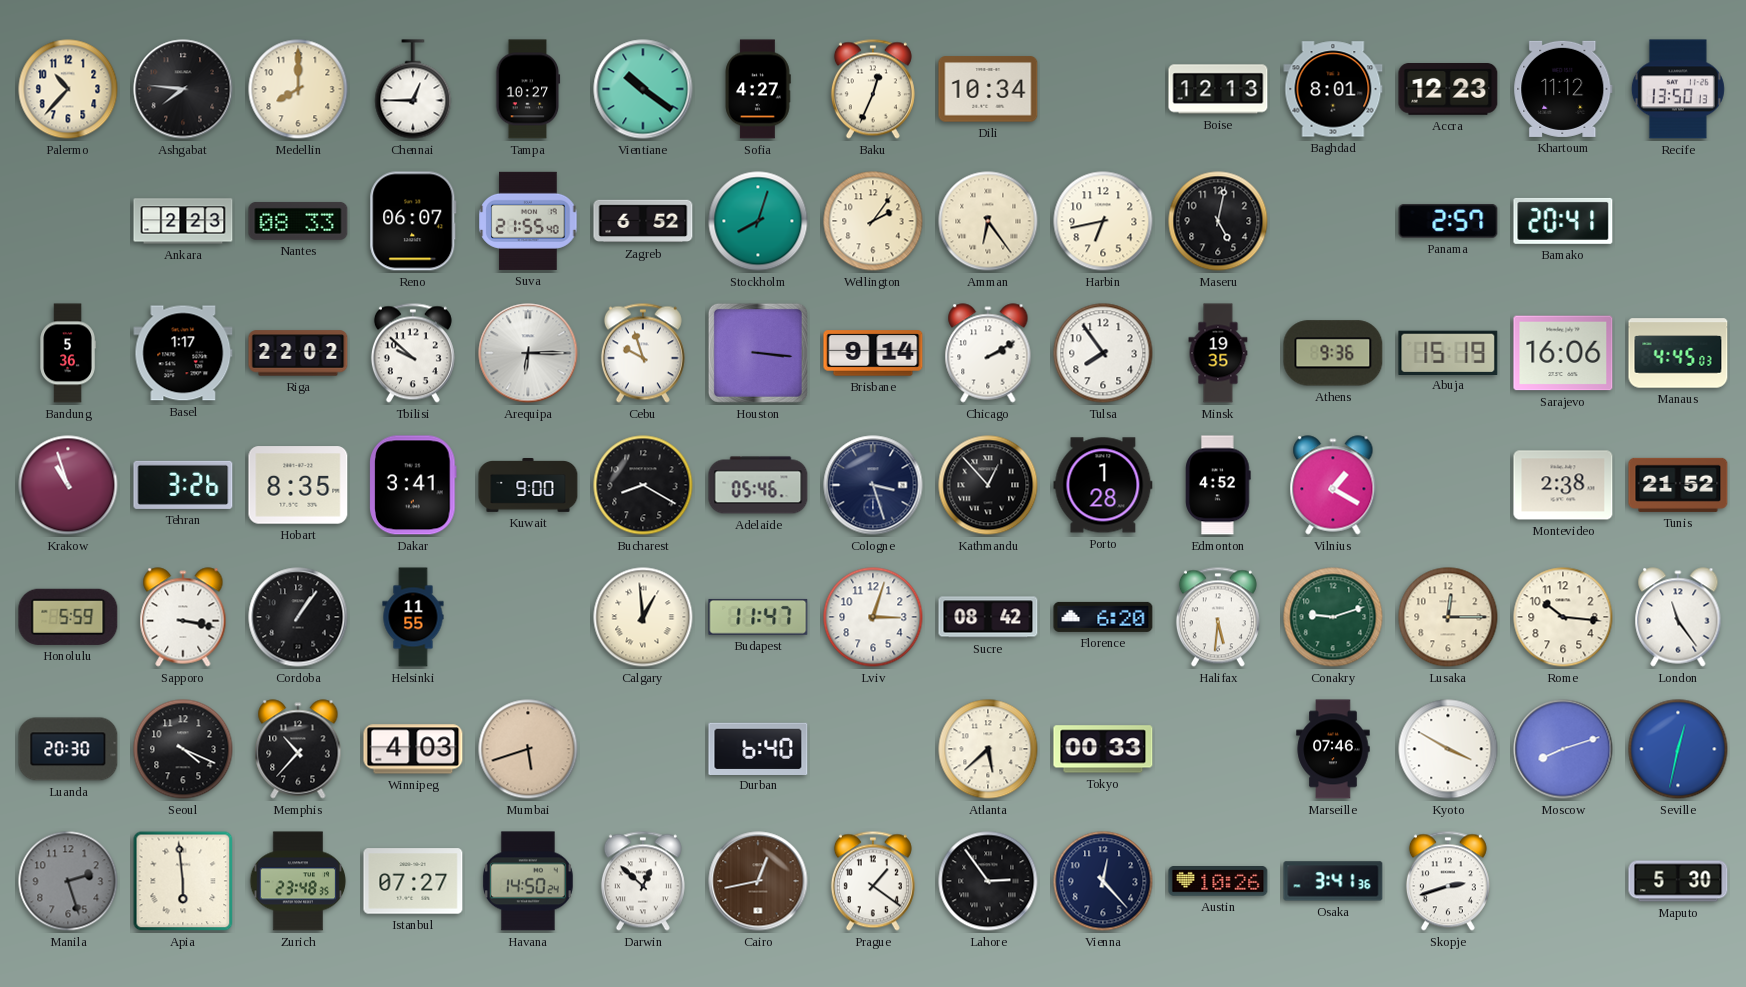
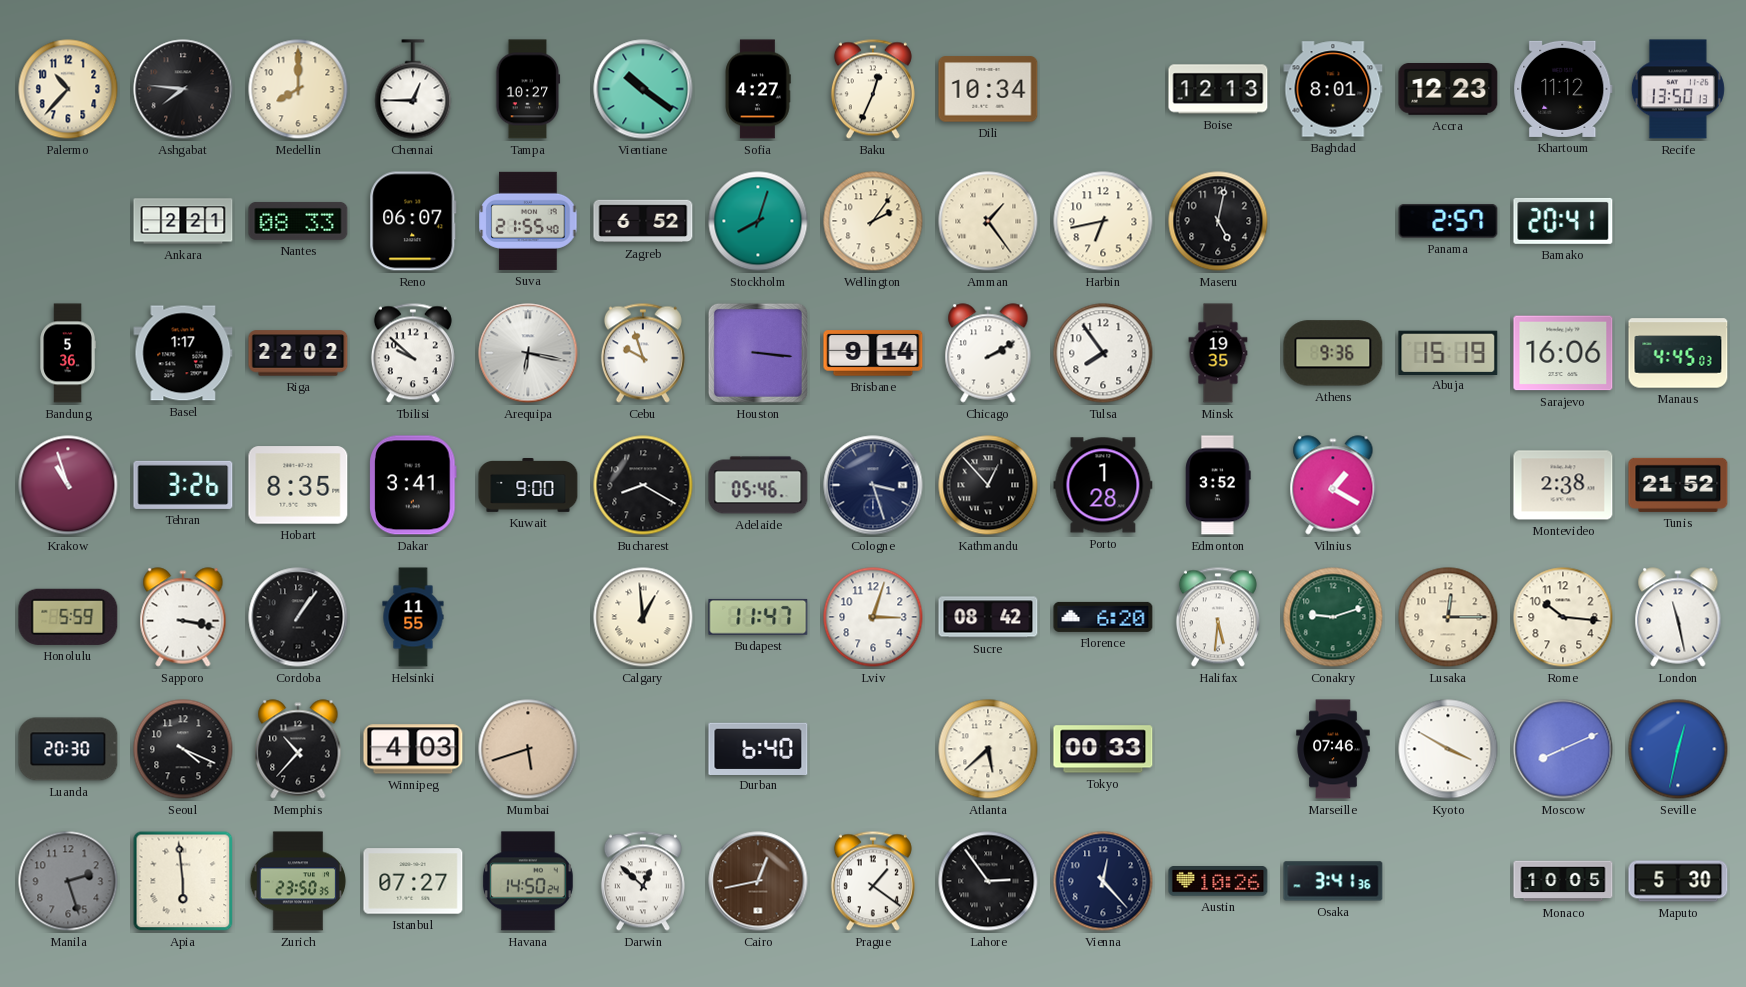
Ankara: 2:23 -> 2:21
Amman: 6:24 -> 1:24
Arequipa: 6:15 -> 6:17
Edmonton: 4:52 -> 3:52
London: 11:24 -> 11:28
Moscow: 8:12 -> 8:11
Zurich: 23:48 -> 23:50
Skopje: 2:42 -> none
Monaco: none -> 10:05
